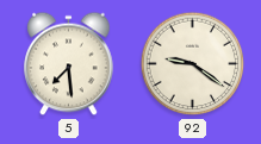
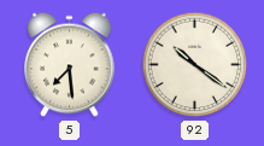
92: 9:21 -> 10:21
